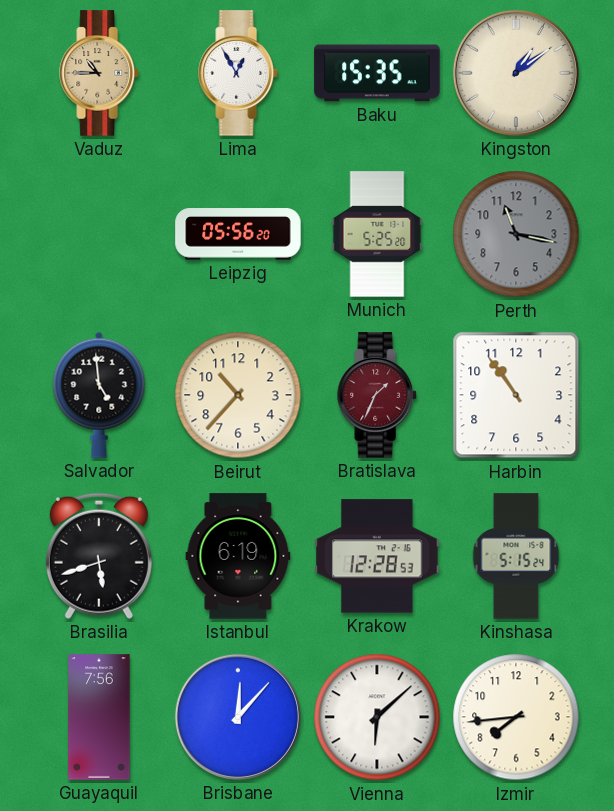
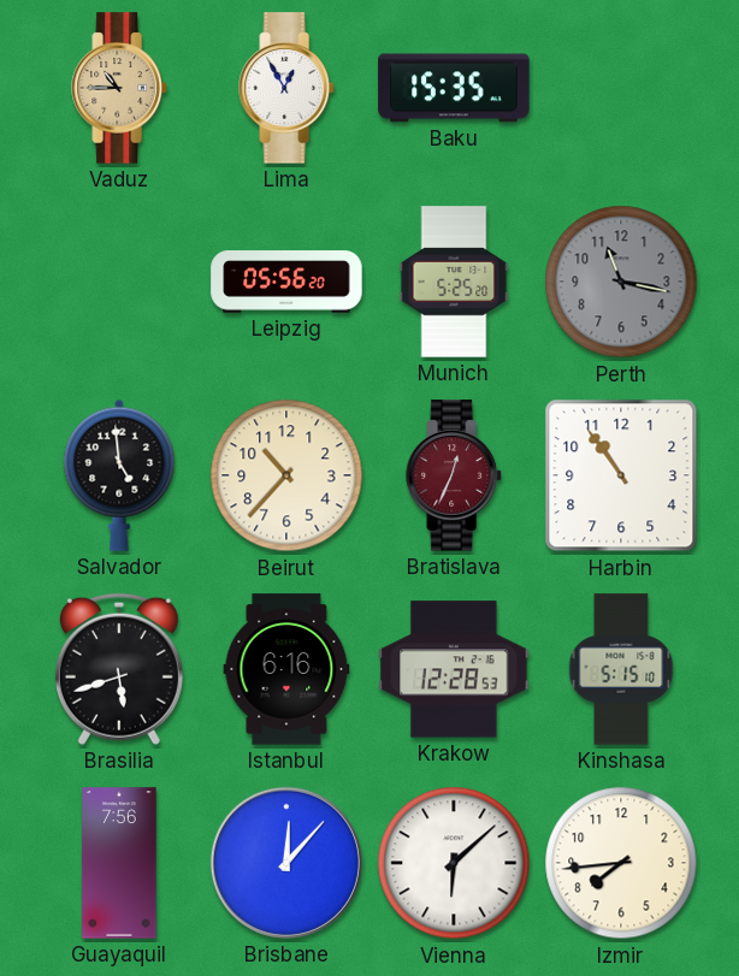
Kingston: 1:09 -> none
Bratislava: 1:34 -> 12:34
Istanbul: 6:19 -> 6:16
Kinshasa: 5:15:24 -> 5:15:10
